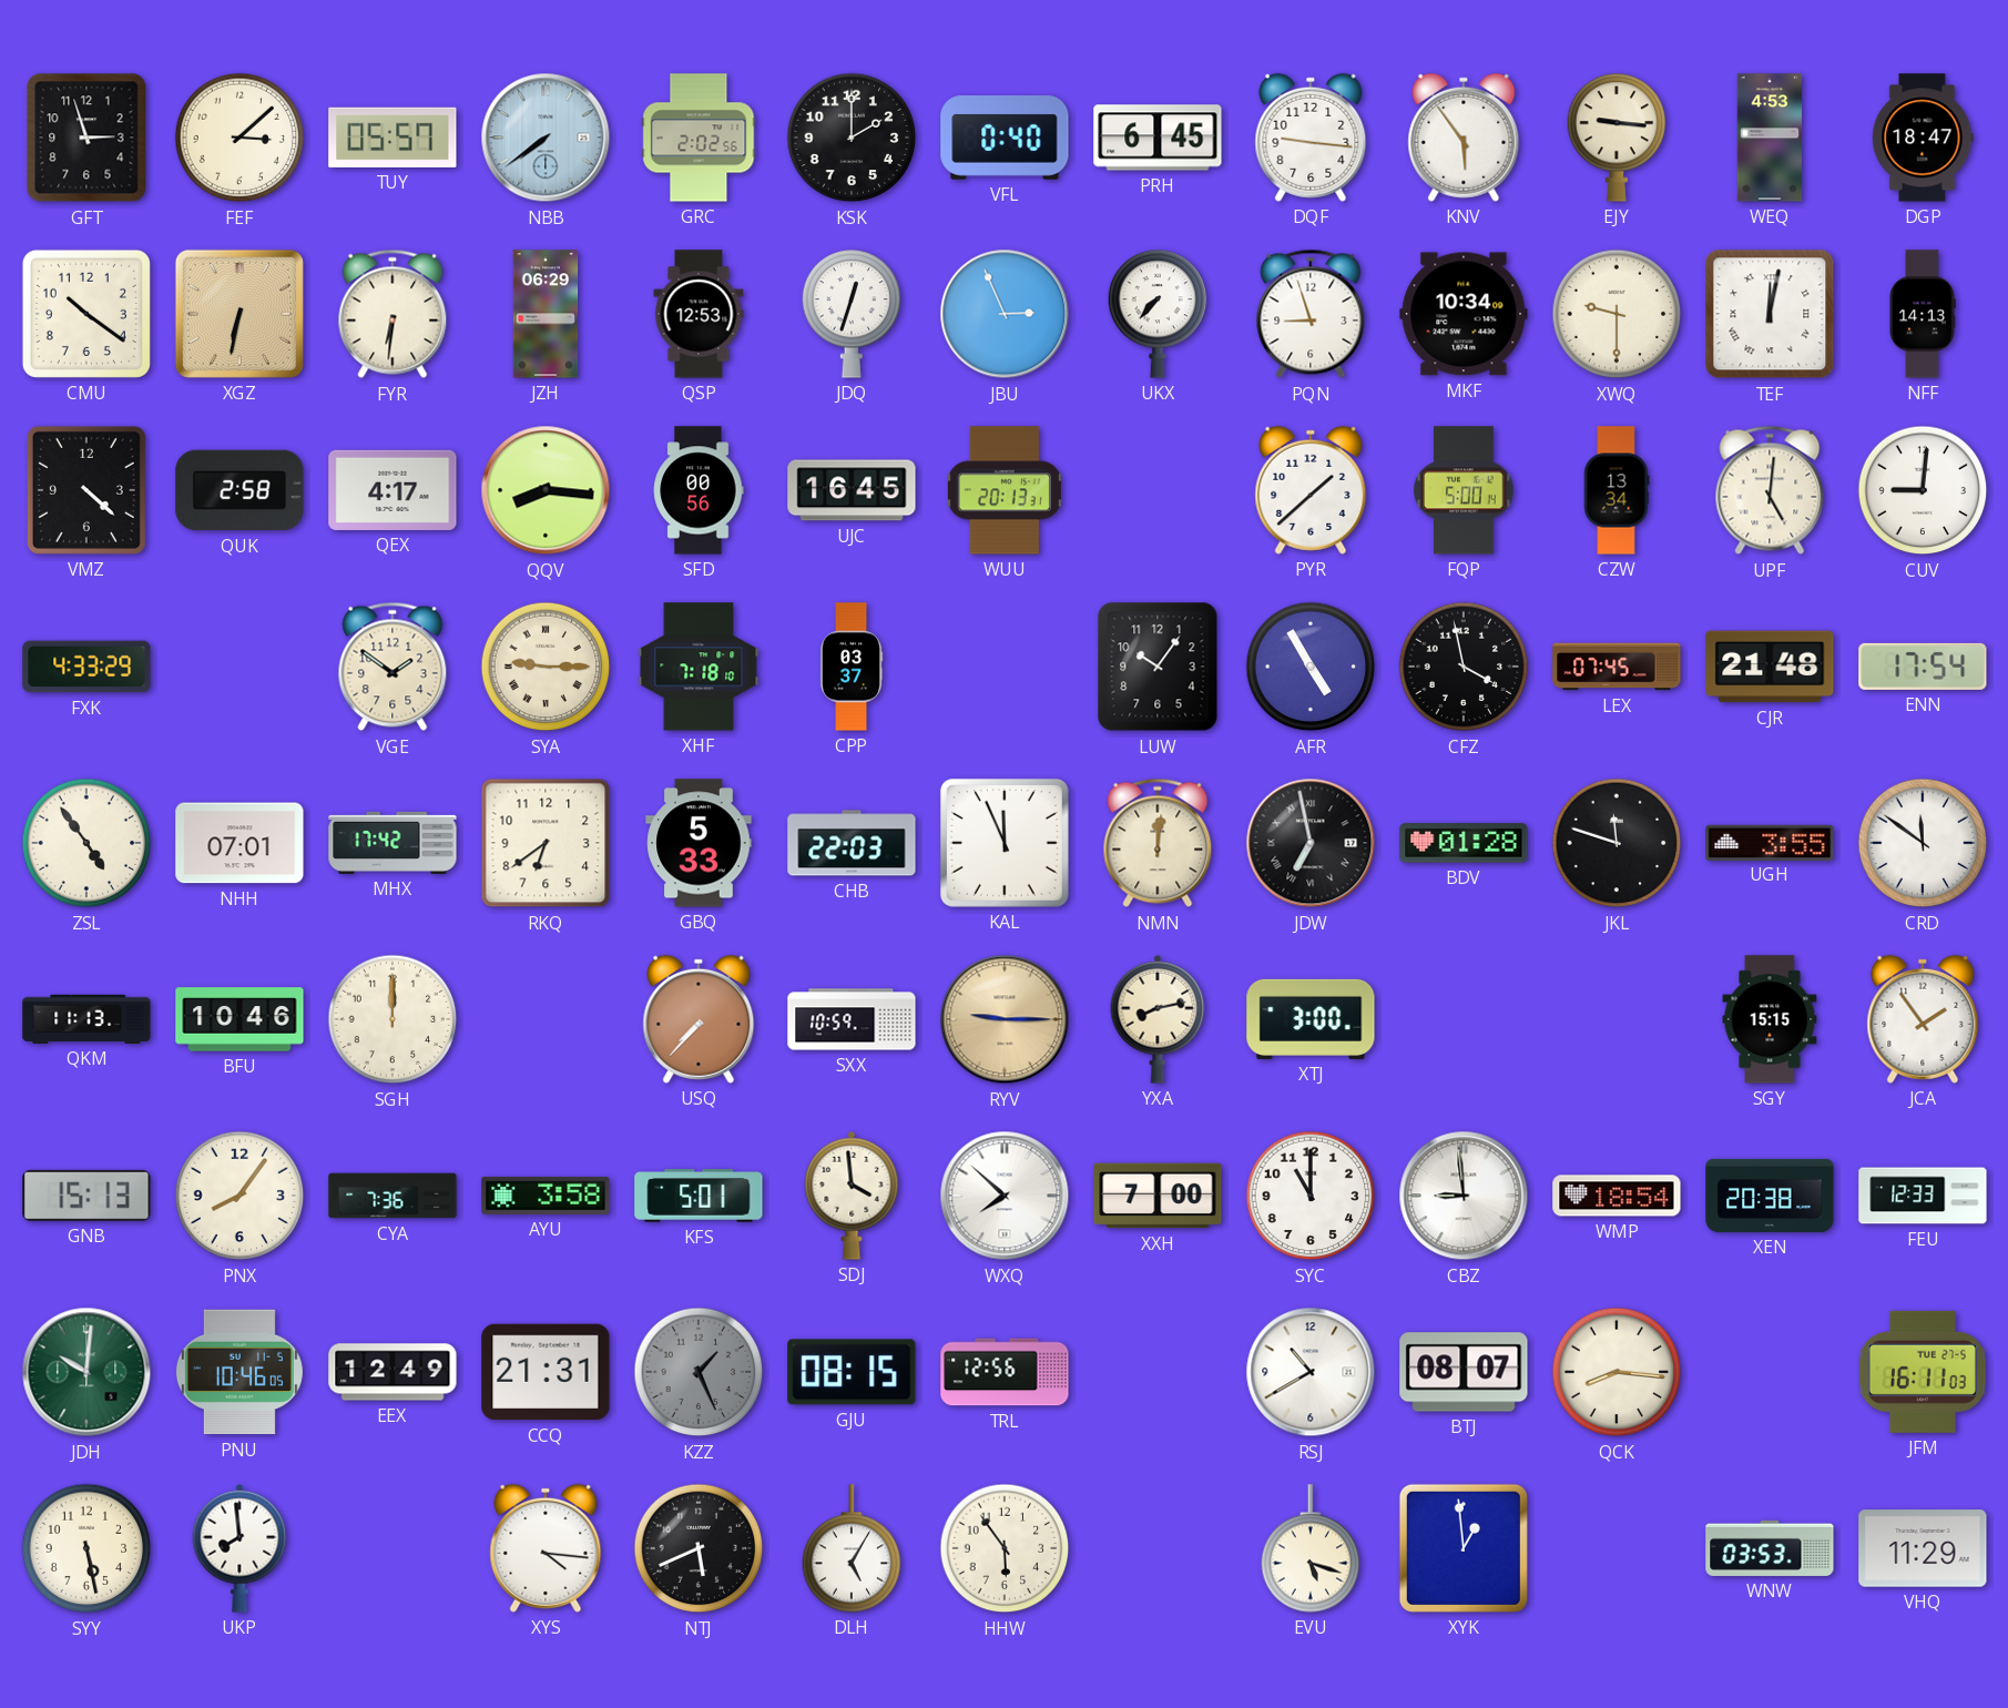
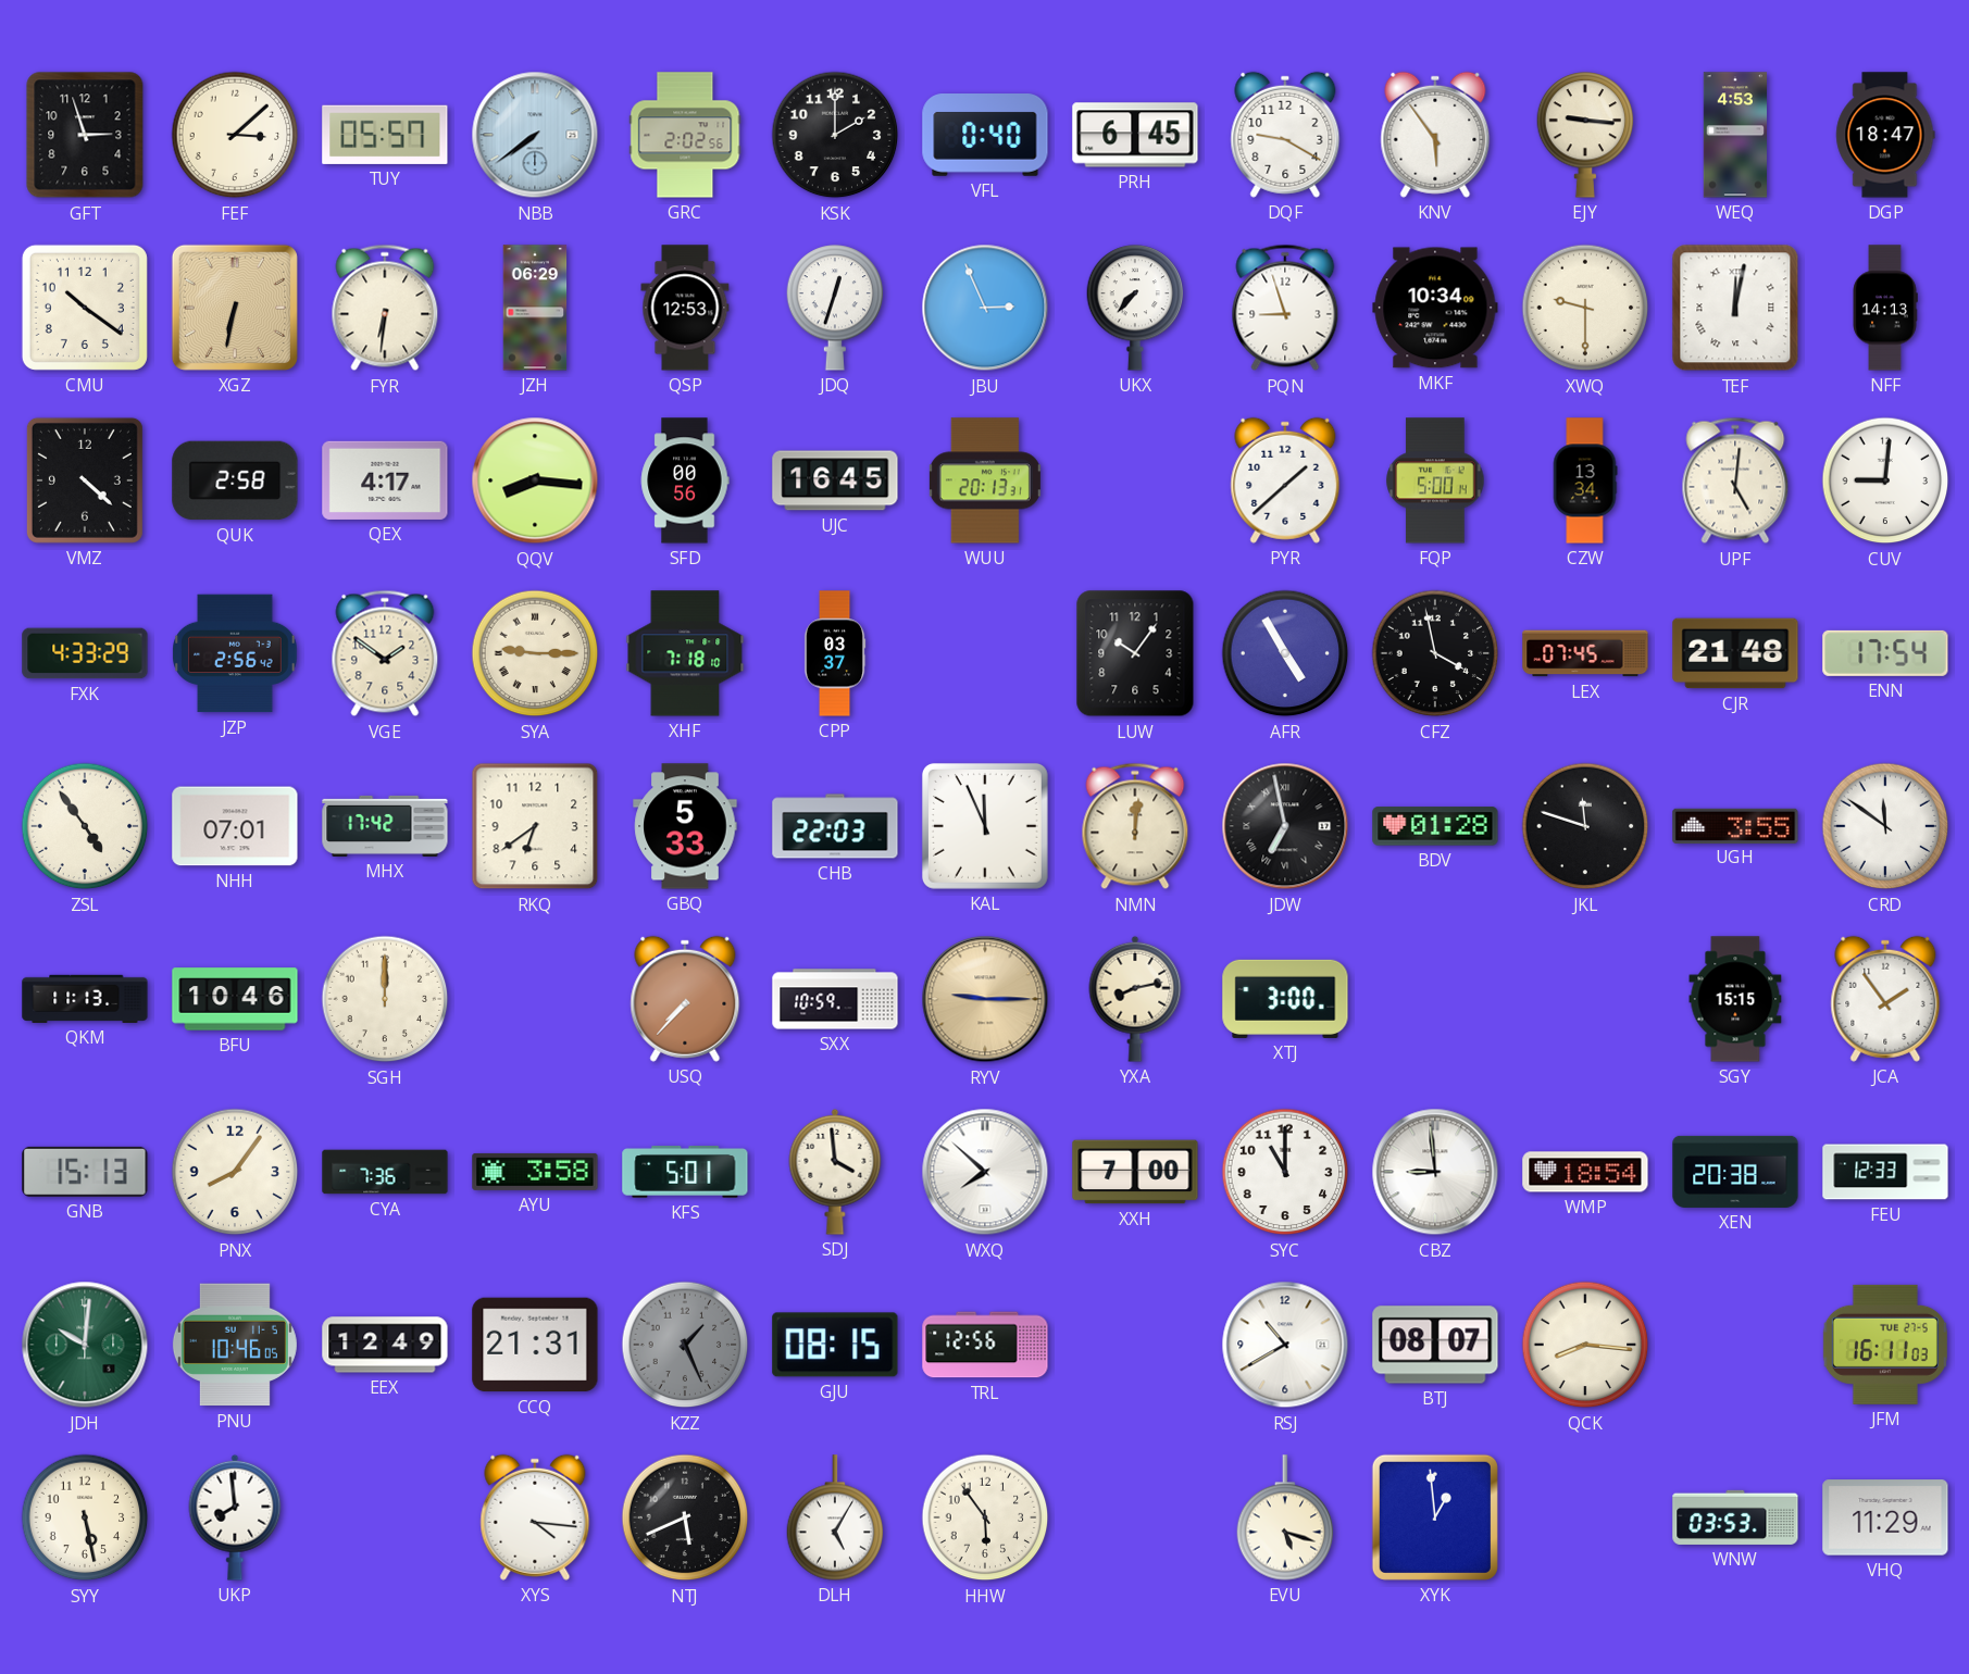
DQF: 9:16 -> 9:20
JZP: none -> 2:56
